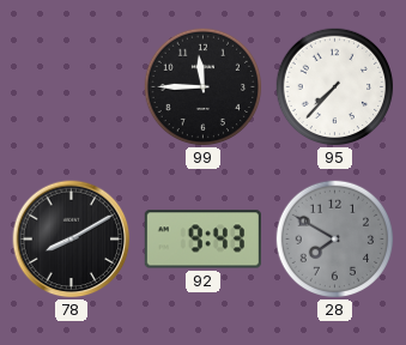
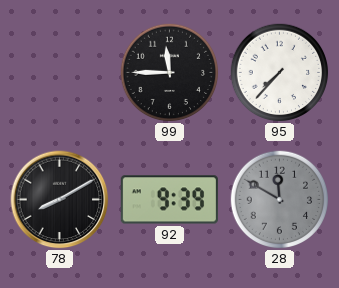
92: 9:43 -> 9:39
28: 7:50 -> 11:50
